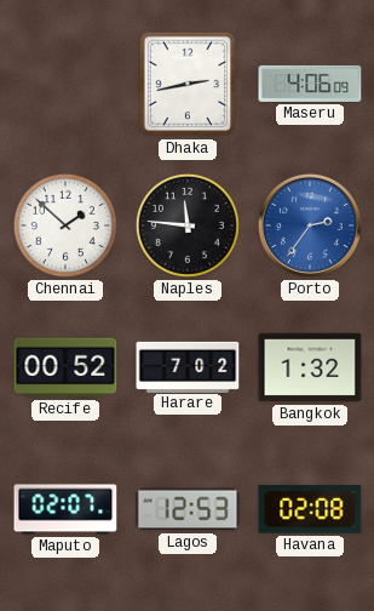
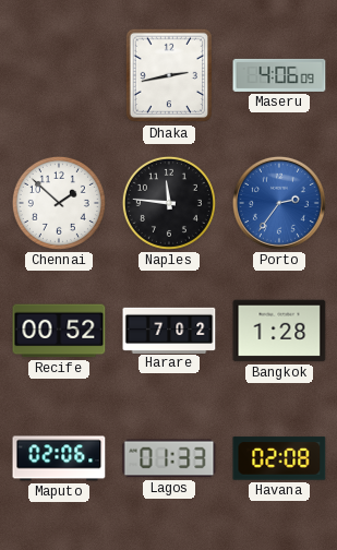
Bangkok: 1:32 -> 1:28
Maputo: 02:07 -> 02:06
Lagos: 12:53 -> 01:33
